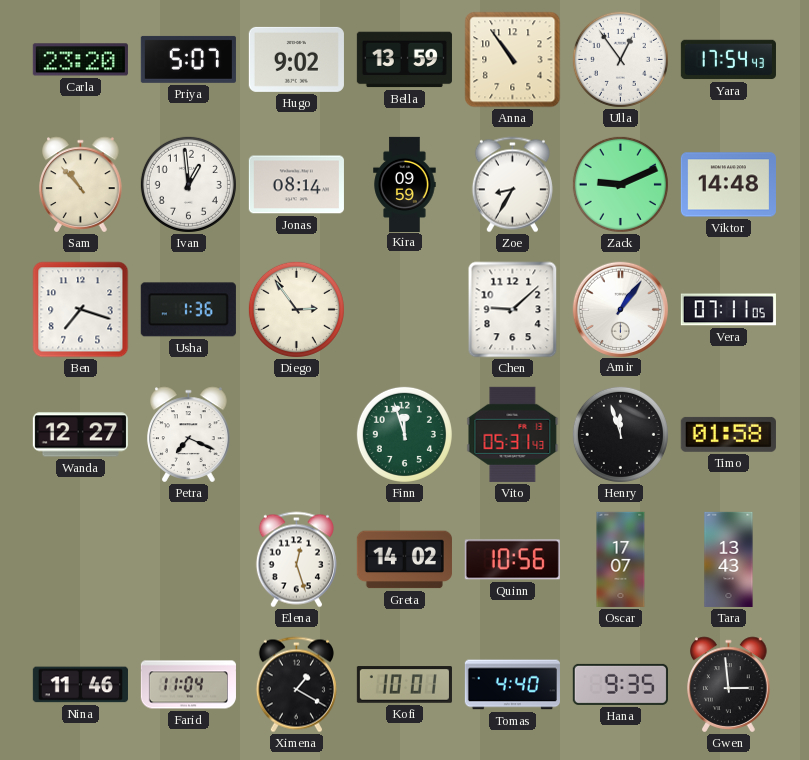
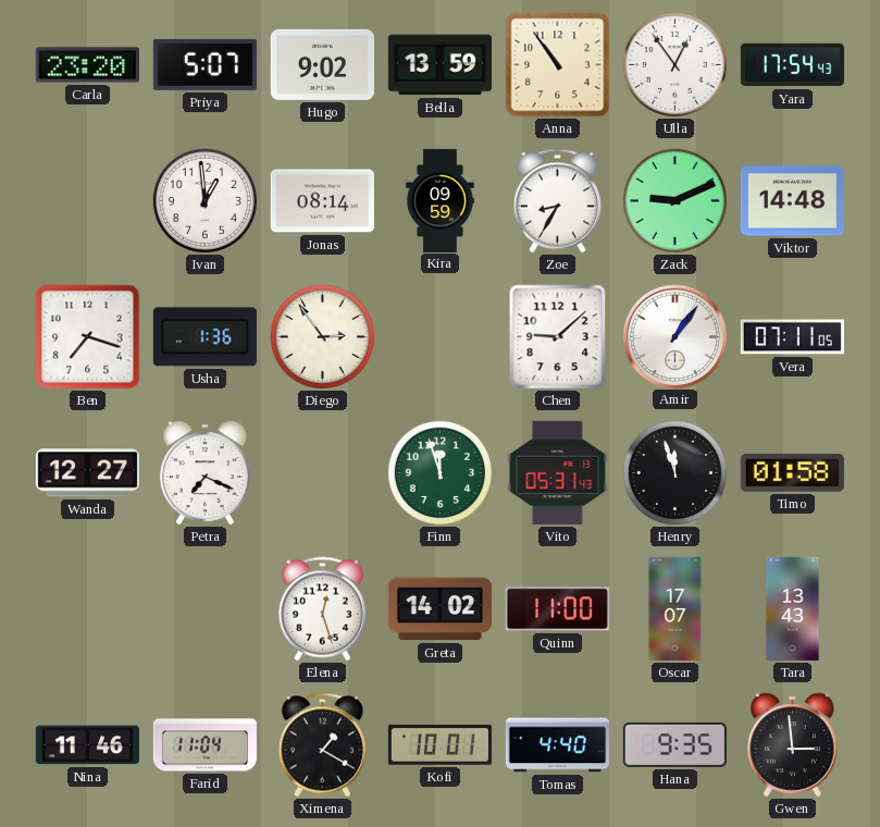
Sam: 10:53 -> none
Quinn: 10:56 -> 11:00
